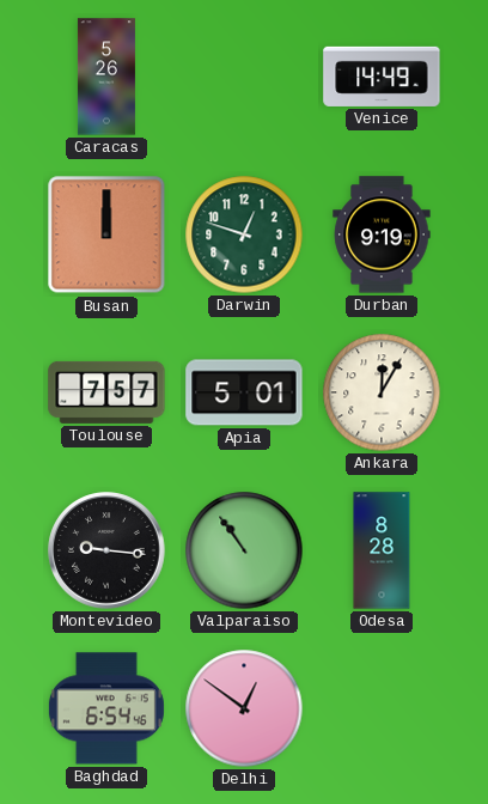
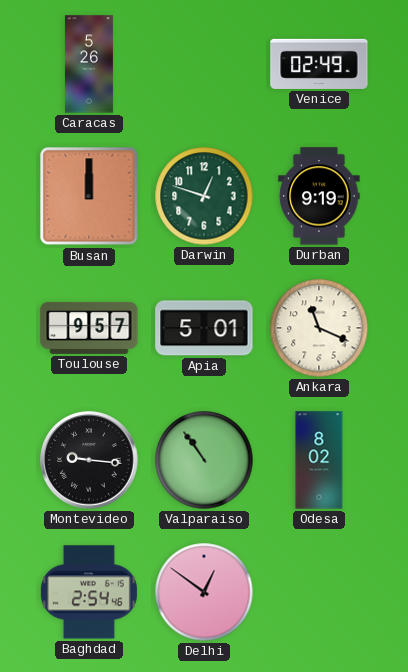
Venice: 14:49 -> 02:49
Toulouse: 7:57 -> 9:57
Ankara: 12:05 -> 11:19
Odesa: 8:28 -> 8:02
Baghdad: 6:54 -> 2:54
